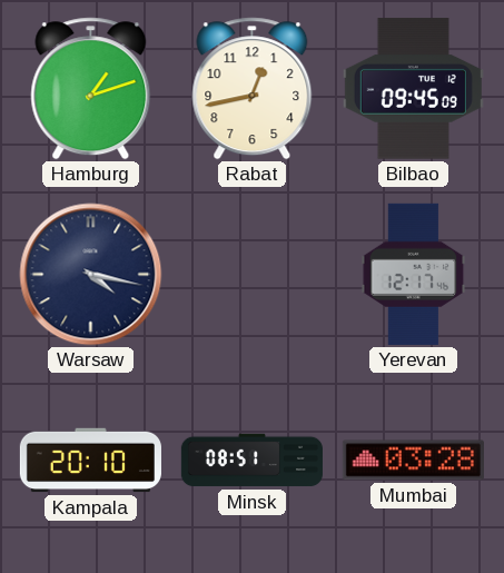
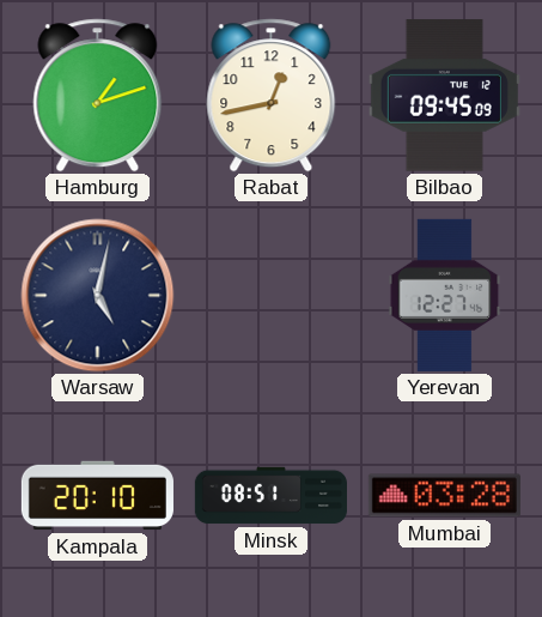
Warsaw: 4:17 -> 5:02
Yerevan: 12:17 -> 12:27
